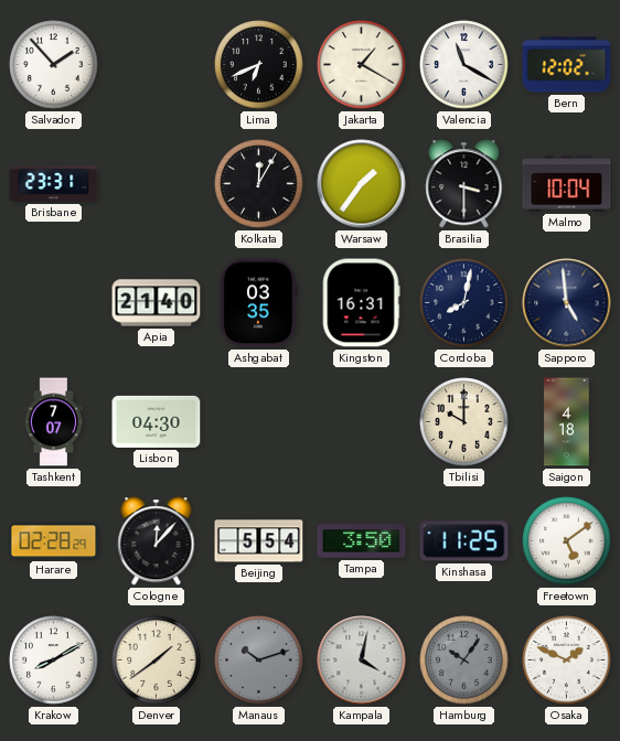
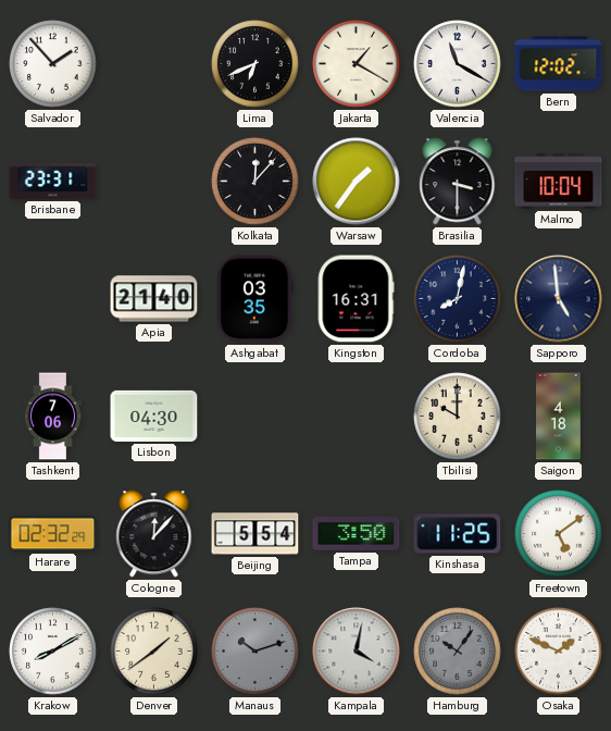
Kolkata: 12:05 -> 12:07
Tashkent: 7:07 -> 7:06
Harare: 02:28 -> 02:32
